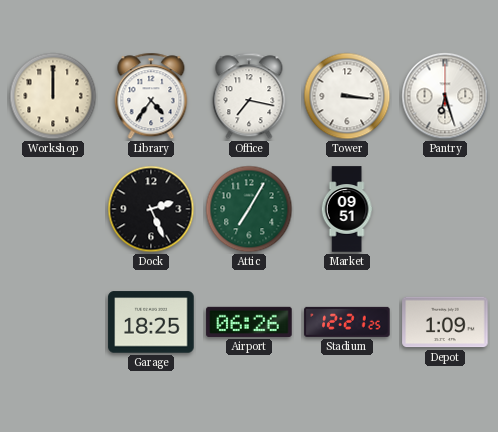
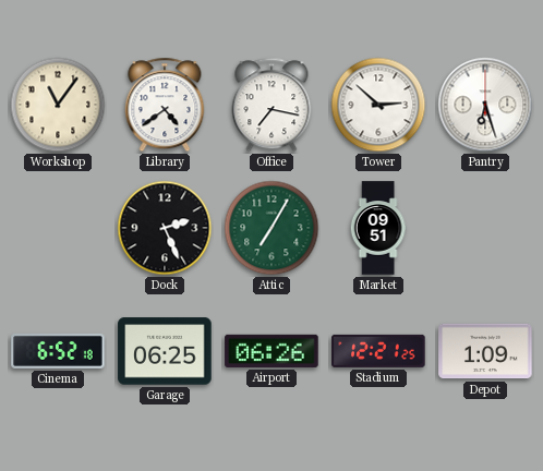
Workshop: 12:00 -> 11:06
Library: 4:36 -> 4:39
Tower: 3:16 -> 2:52
Cinema: none -> 6:52
Garage: 18:25 -> 06:25
